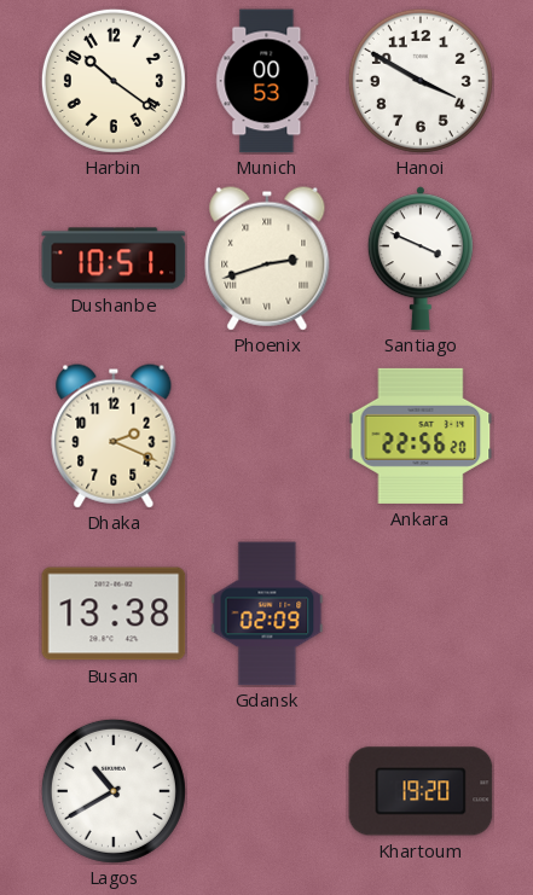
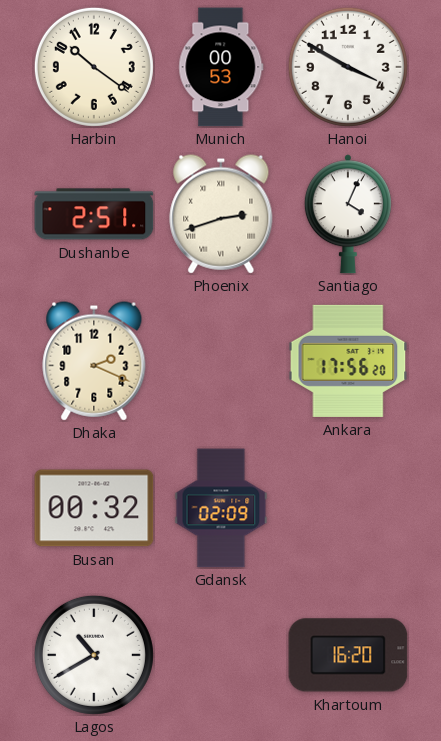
Dushanbe: 10:51 -> 2:51
Santiago: 3:49 -> 4:04
Ankara: 22:56 -> 17:56
Busan: 13:38 -> 00:32
Khartoum: 19:20 -> 16:20
